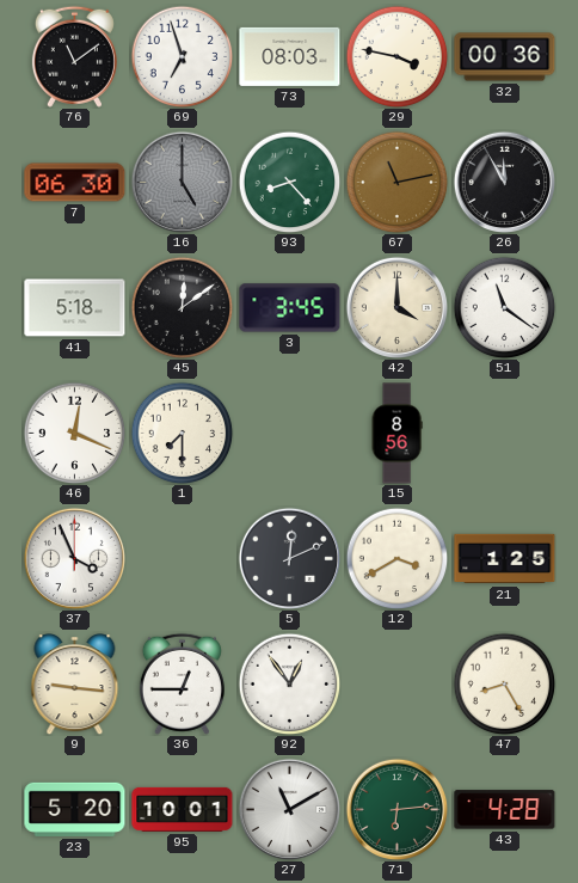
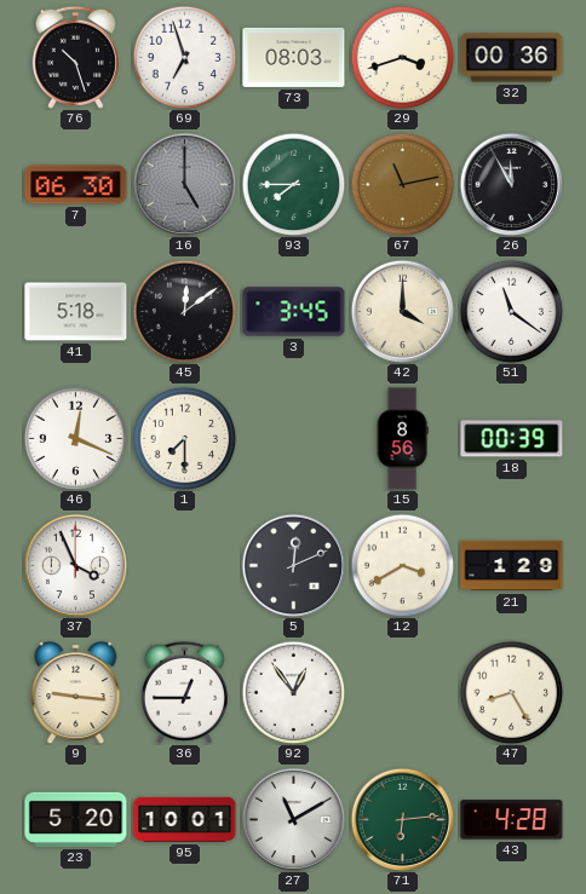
76: 11:09 -> 10:27
29: 3:47 -> 3:42
93: 8:23 -> 7:45
18: none -> 00:39
21: 1:25 -> 1:29
